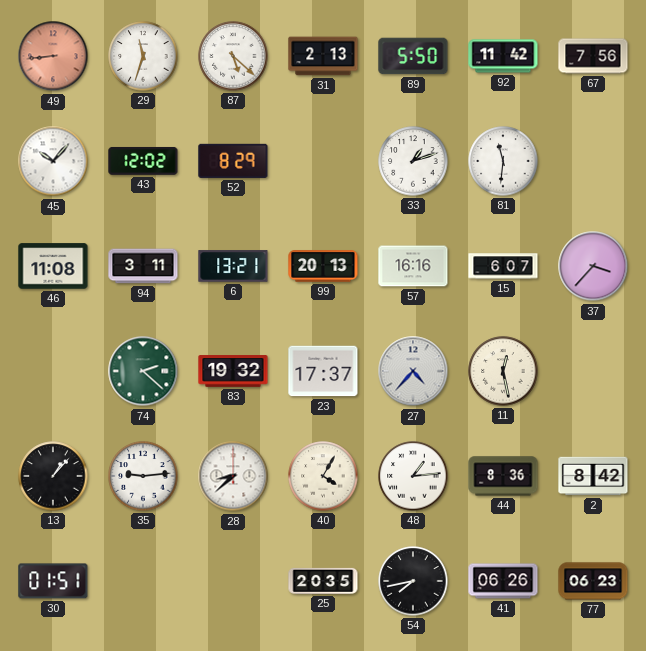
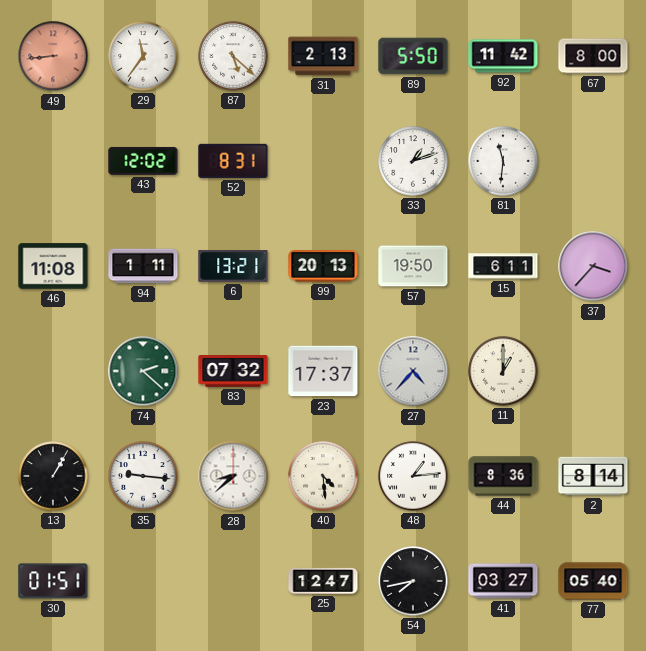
29: 11:33 -> 11:36
67: 7:56 -> 8:00
45: 10:07 -> none
52: 8:29 -> 8:31
94: 3:11 -> 1:11
57: 16:16 -> 19:50
15: 6:07 -> 6:11
83: 19:32 -> 07:32
11: 12:28 -> 1:00
13: 1:07 -> 1:05
35: 9:14 -> 9:16
40: 4:05 -> 4:29
2: 8:42 -> 8:14
25: 20:35 -> 12:47
41: 06:26 -> 03:27
77: 06:23 -> 05:40
